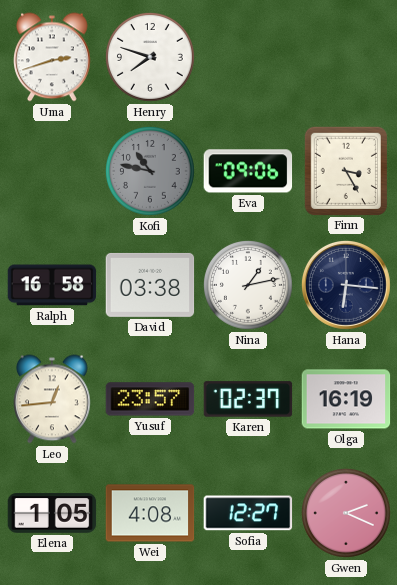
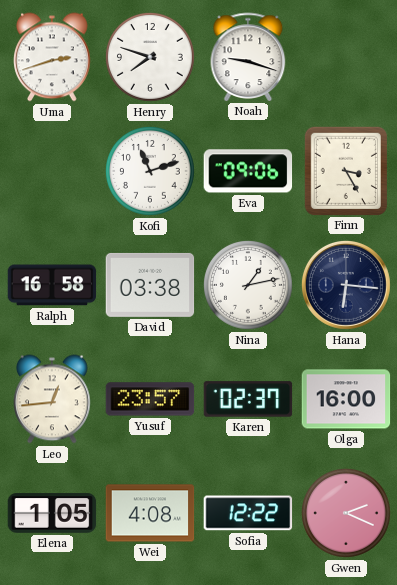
Noah: none -> 9:18
Kofi: 10:47 -> 11:12
Kofi dial: grey -> white
Olga: 16:19 -> 16:00
Sofia: 12:27 -> 12:22
